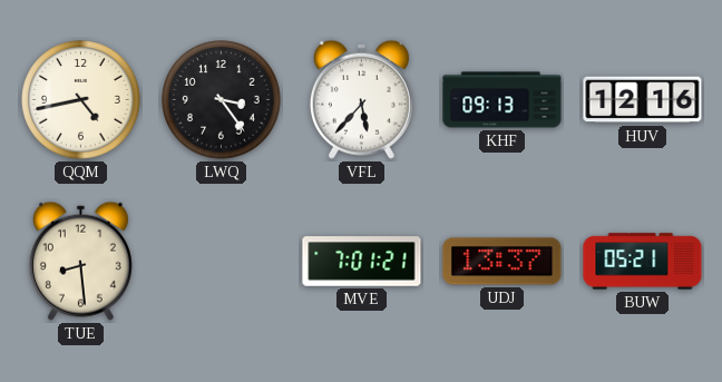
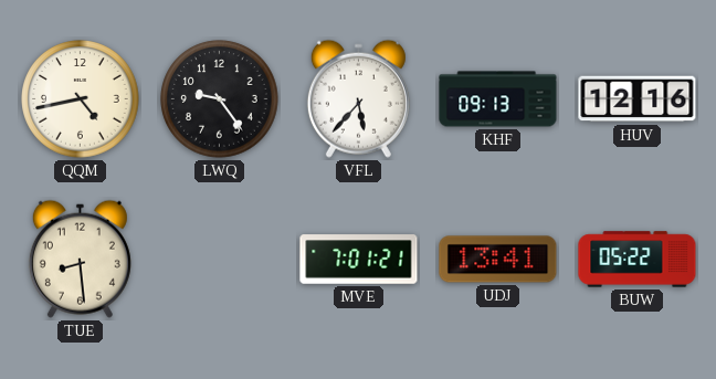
LWQ: 3:24 -> 9:24
UDJ: 13:37 -> 13:41
BUW: 05:21 -> 05:22
